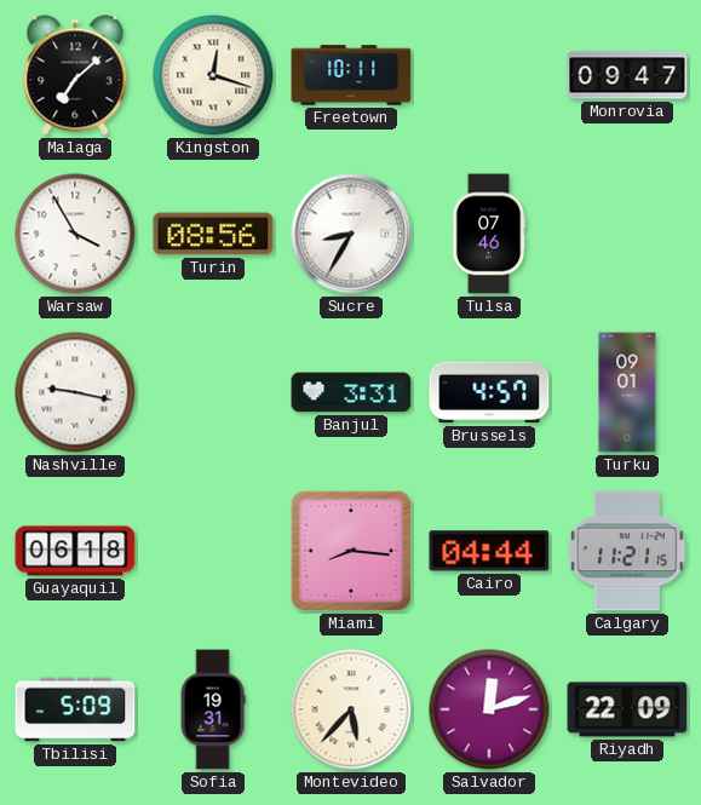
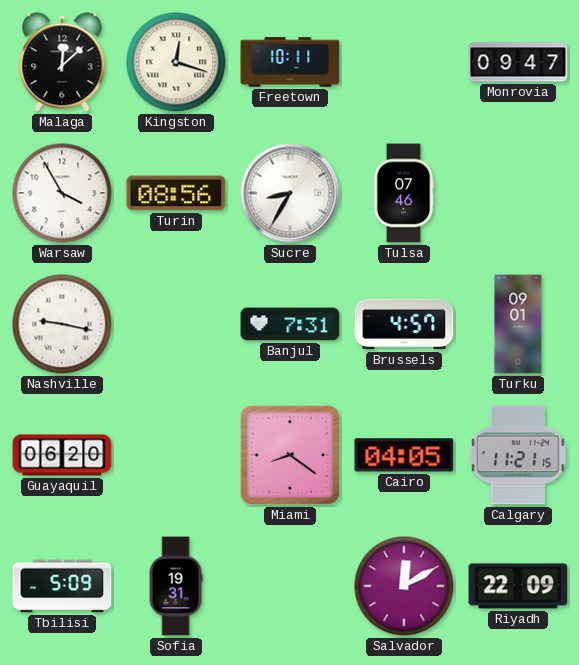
Malaga: 7:08 -> 12:08
Banjul: 3:31 -> 7:31
Guayaquil: 06:18 -> 06:20
Miami: 8:16 -> 8:21
Cairo: 04:44 -> 04:05
Montevideo: 5:37 -> none
Salvador: 12:12 -> 12:10
